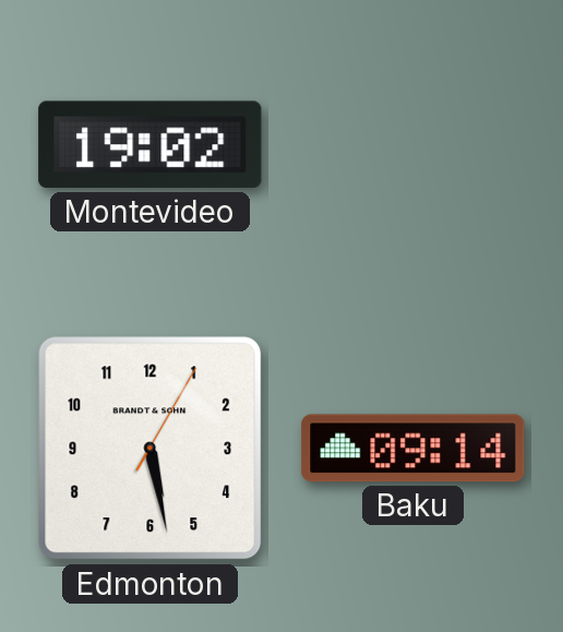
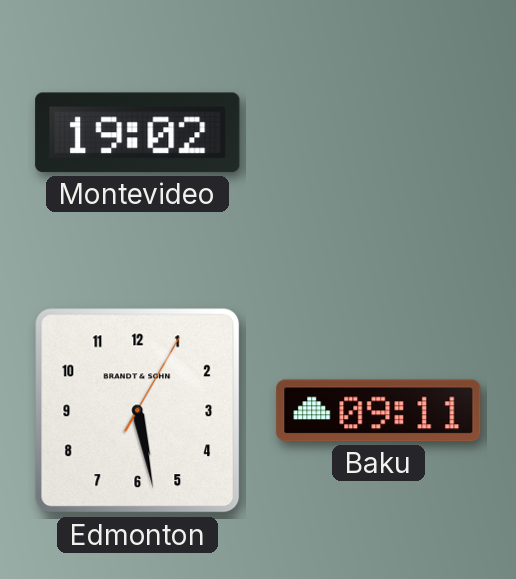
Baku: 09:14 -> 09:11
